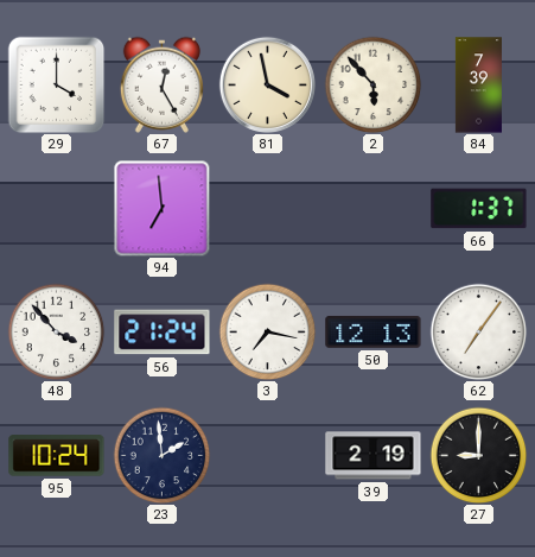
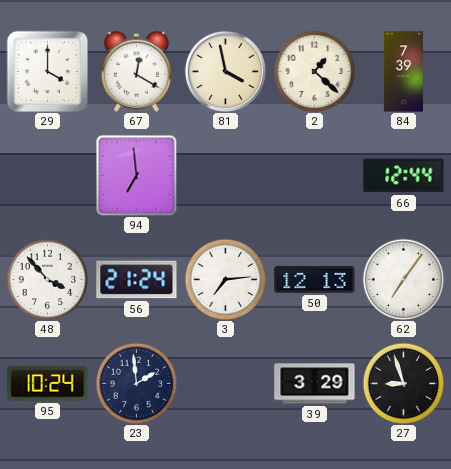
67: 12:25 -> 12:20
2: 5:53 -> 1:22
66: 1:37 -> 12:44
3: 7:17 -> 7:14
39: 2:19 -> 3:29
27: 9:00 -> 8:57
